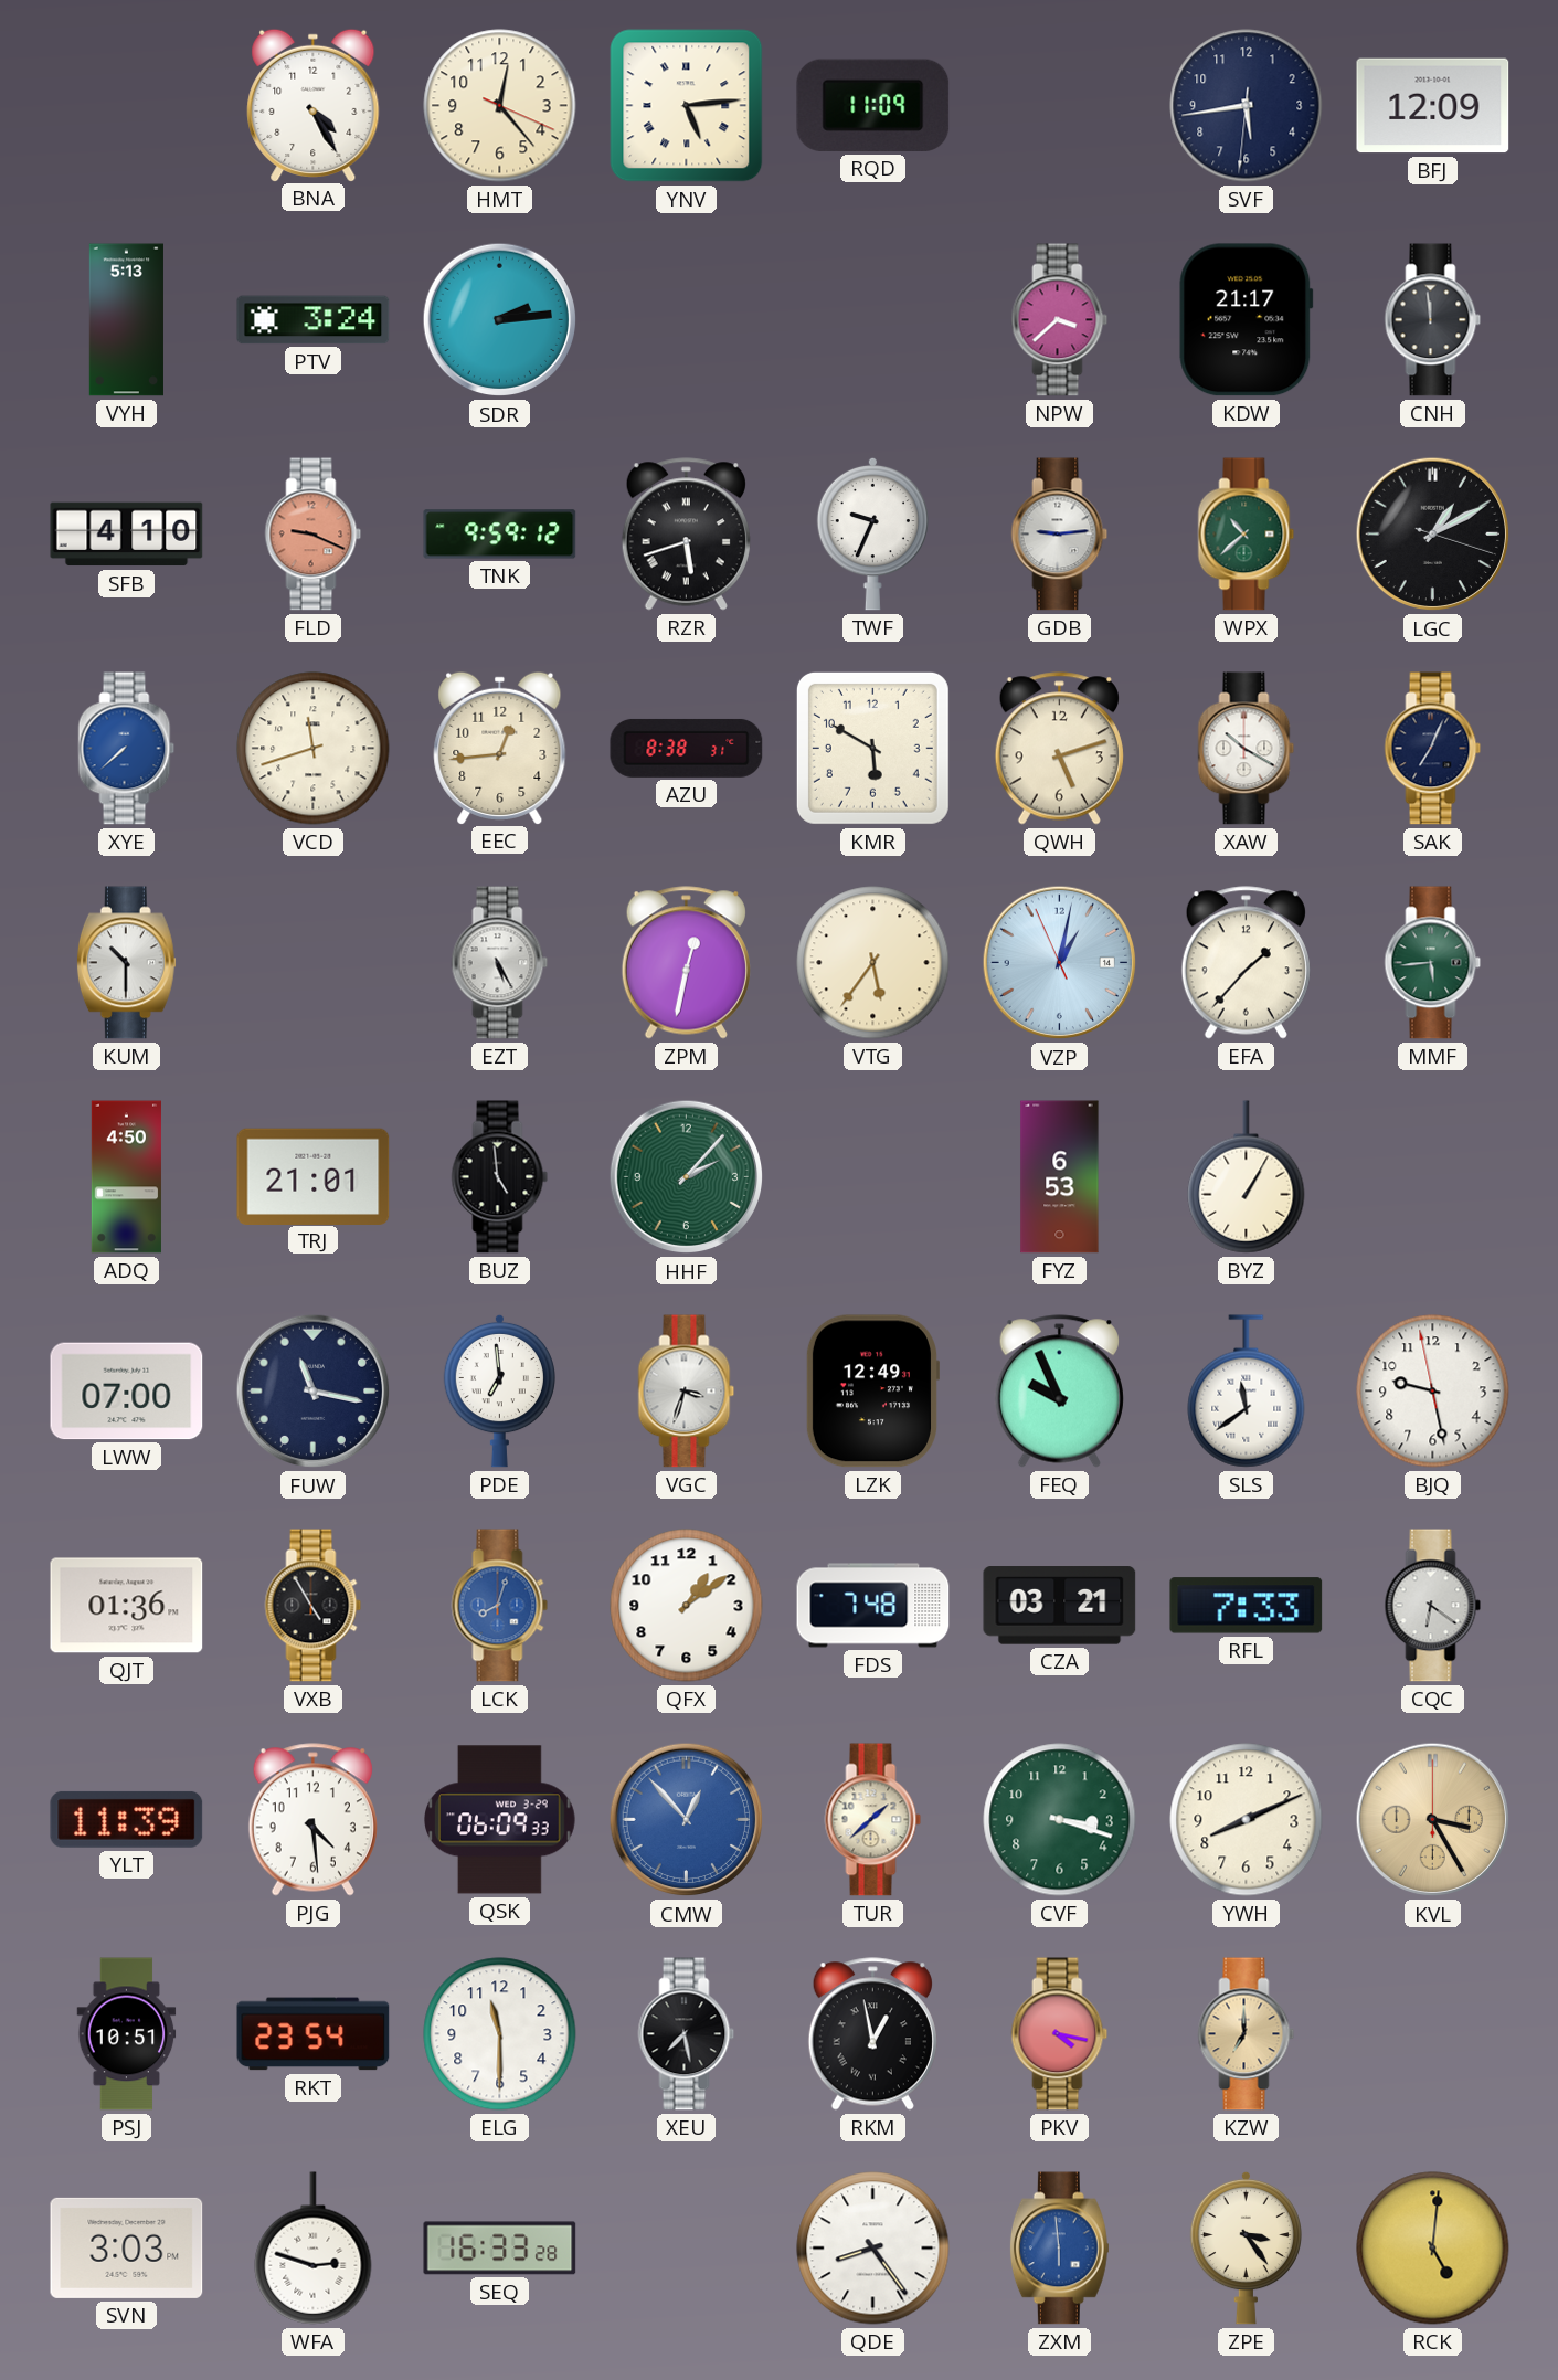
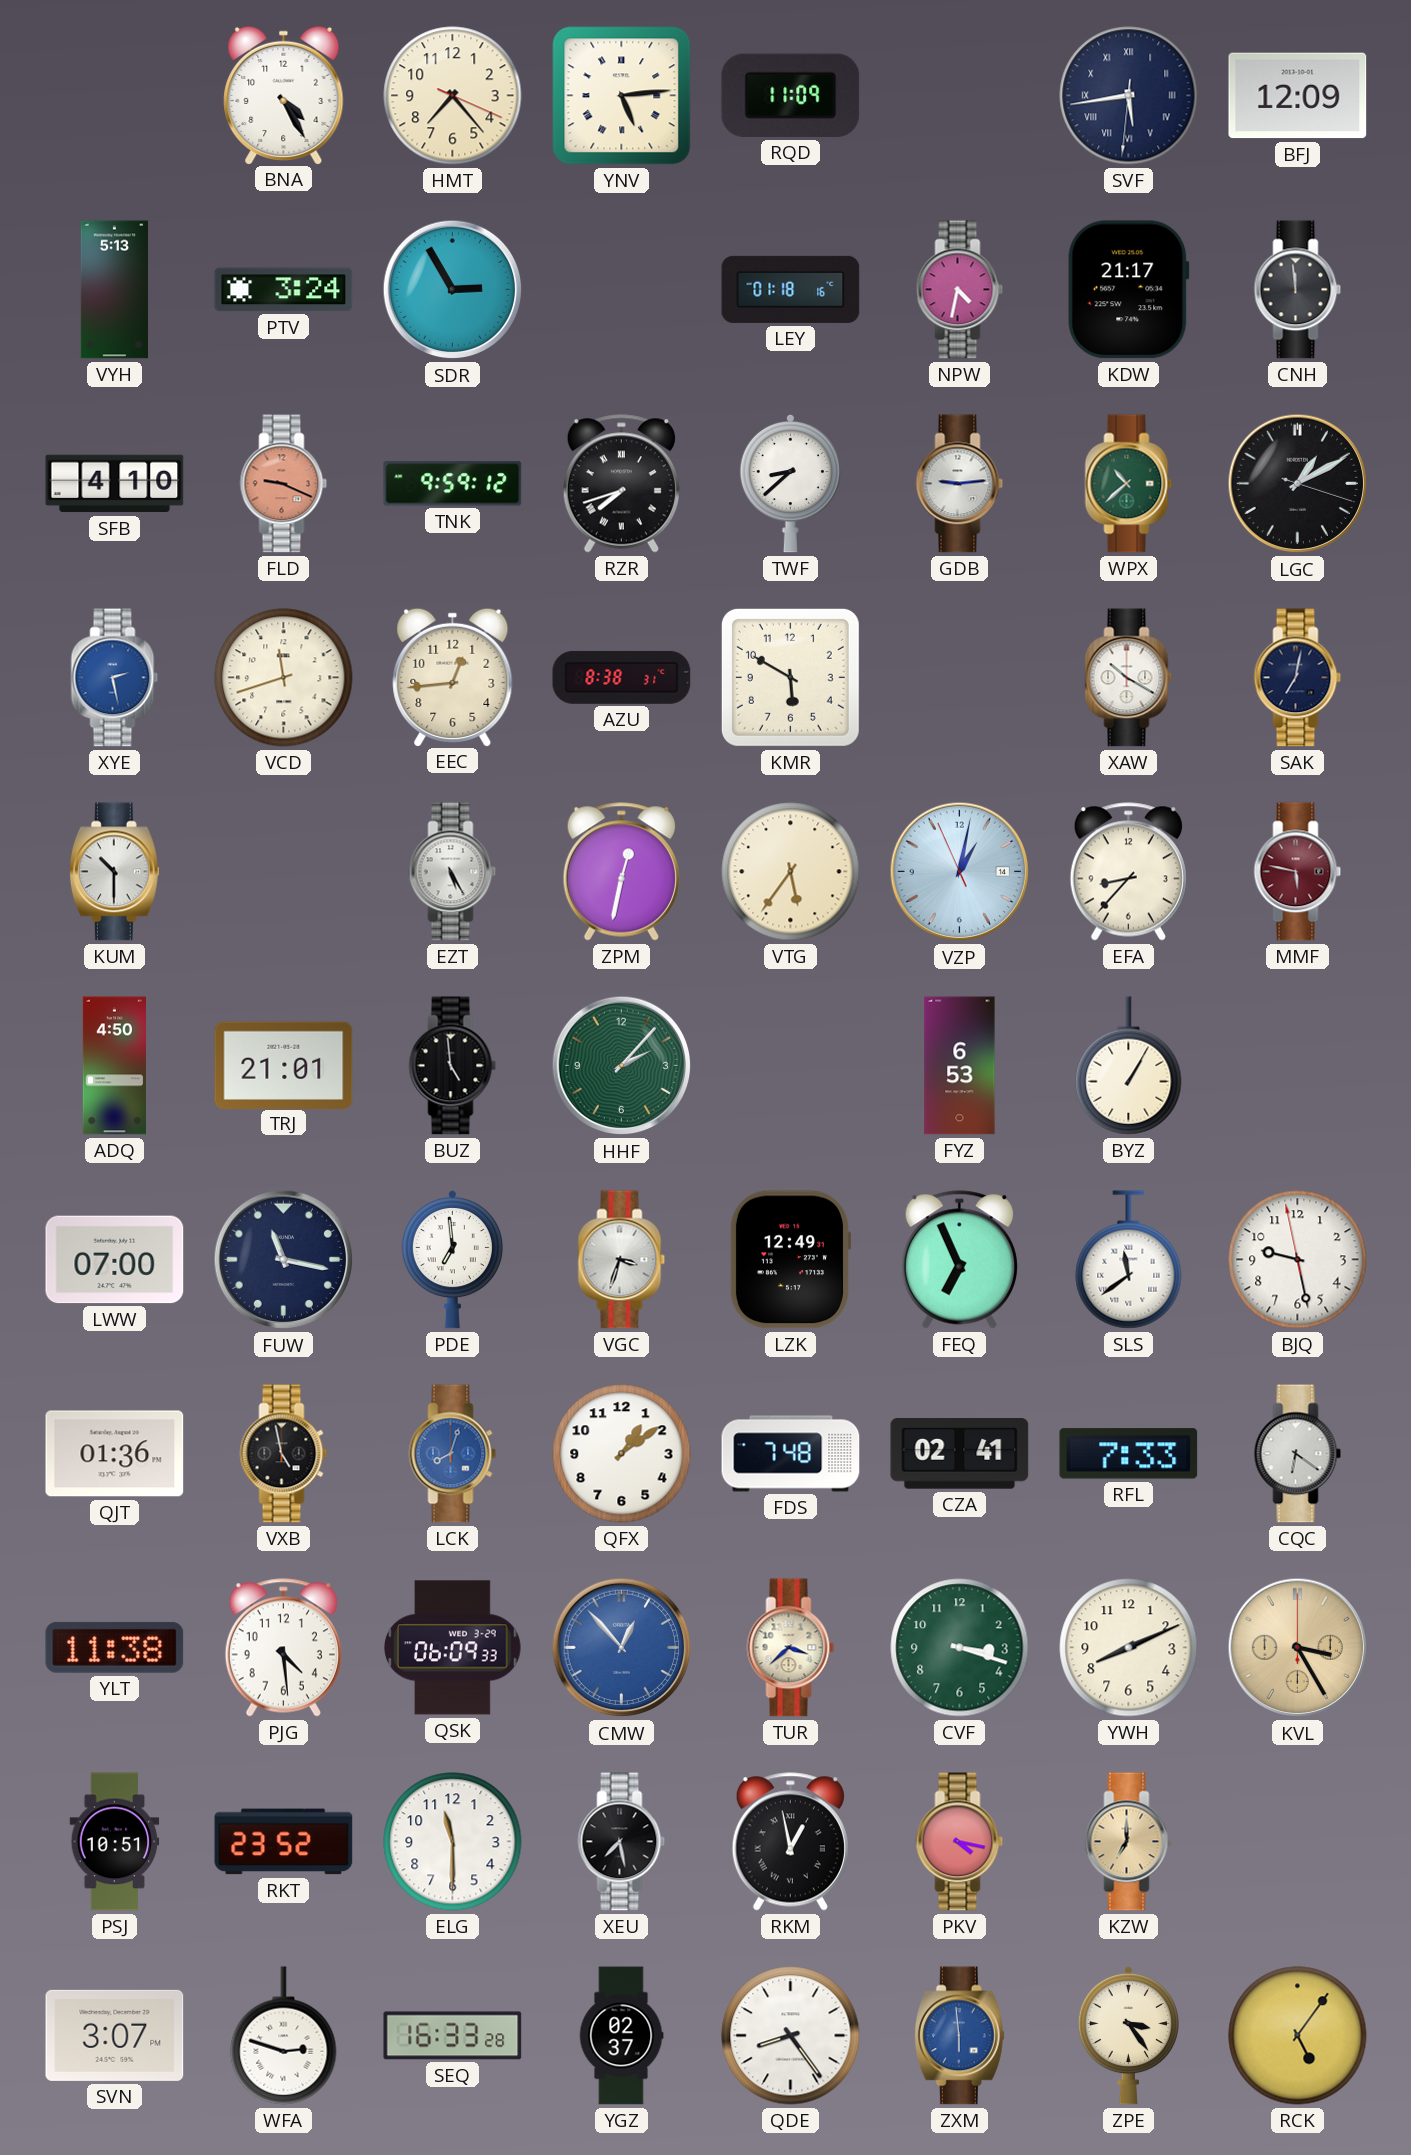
HMT: 12:23 -> 7:23
SVF numerals: Arabic -> Roman
SDR: 2:14 -> 2:55
LEY: none -> 01:18
NPW: 3:38 -> 4:32
RZR: 5:42 -> 7:42
TWF: 9:34 -> 8:38
XYE: 7:38 -> 2:28
QWH: 5:12 -> none
SAK: 7:04 -> 7:02
EFA: 1:37 -> 8:37
MMF: 5:44 -> 5:47
MMF dial: green -> burgundy
FEQ: 9:56 -> 6:56
VXB: 4:55 -> 4:58
CZA: 03:21 -> 02:41
YLT: 11:39 -> 11:38
TUR: 1:38 -> 3:38
RKT: 23:54 -> 23:52
SVN: 3:03 -> 3:07
YGZ: none -> 02:37
RCK: 5:01 -> 5:06
